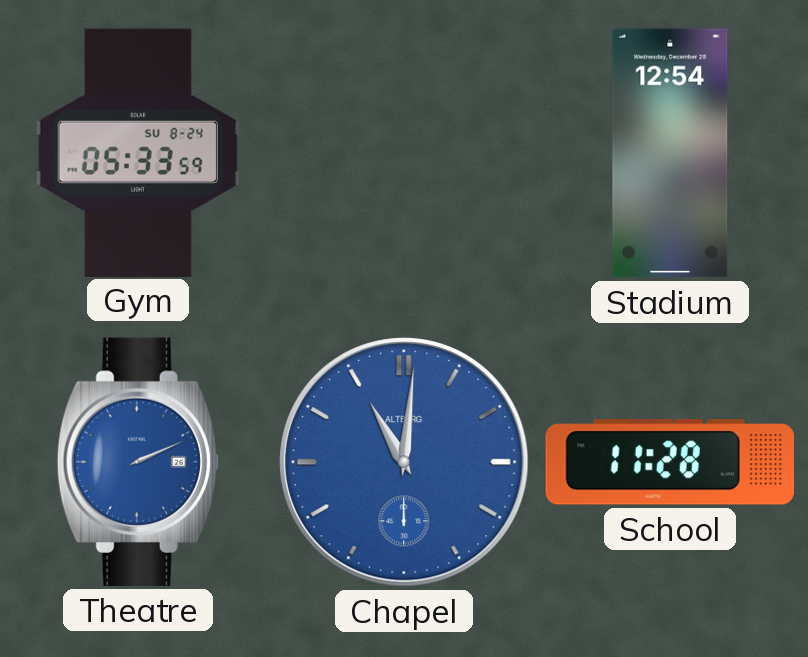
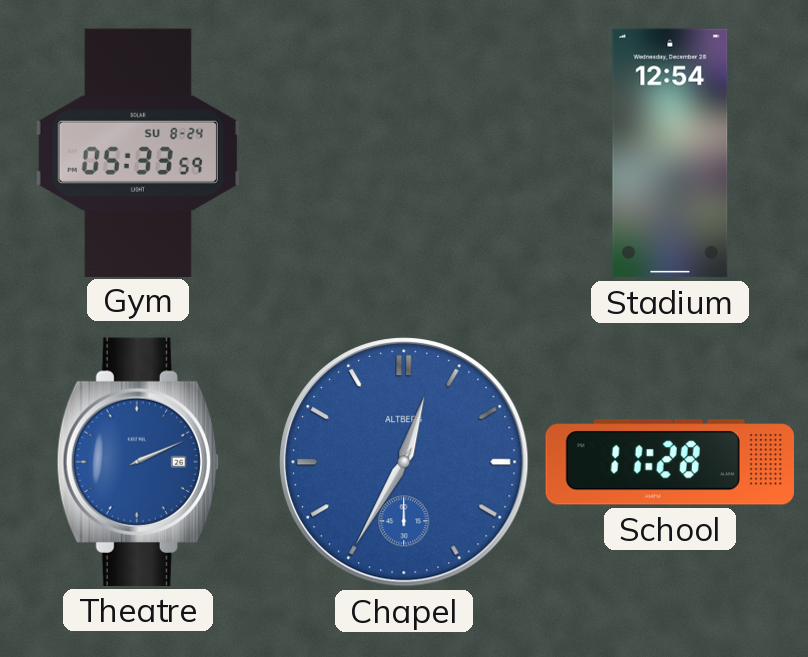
Chapel: 11:01 -> 12:35
